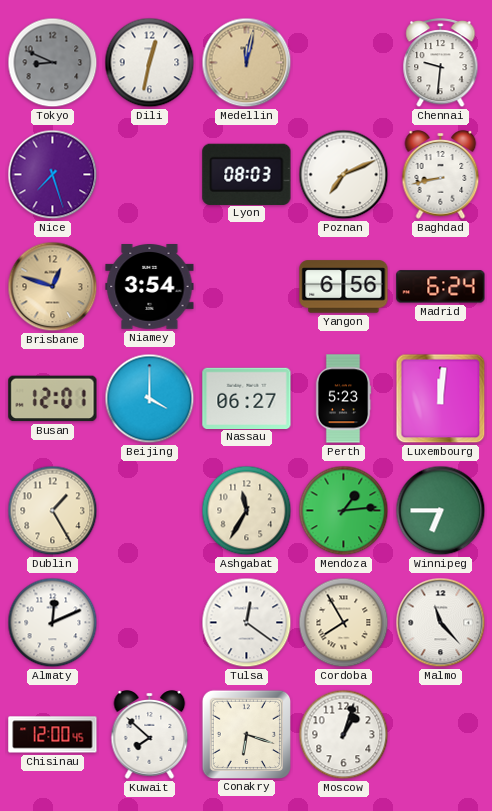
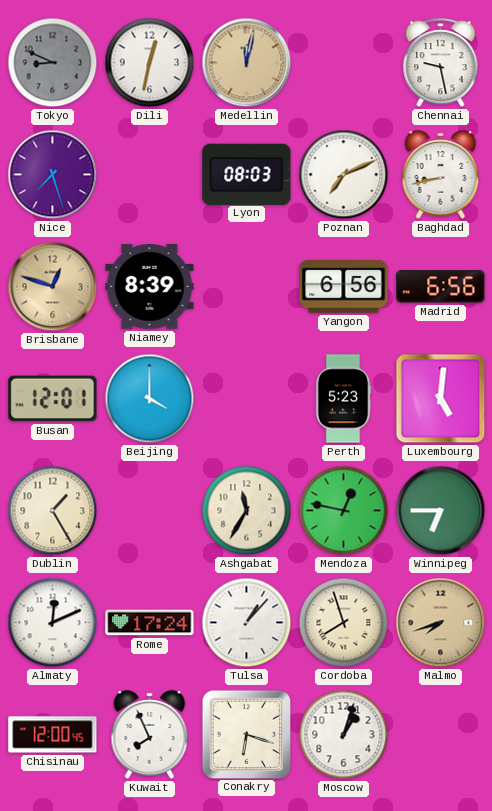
Chennai: 9:31 -> 9:28
Niamey: 3:54 -> 8:39
Madrid: 6:24 -> 6:56
Nassau: 06:27 -> none
Luxembourg: 12:01 -> 5:01
Mendoza: 1:14 -> 12:47
Rome: none -> 17:24
Tulsa: 12:21 -> 1:07
Cordoba: 7:55 -> 7:57
Malmo: 11:23 -> 7:42
Malmo dial: white -> champagne
Kuwait: 7:52 -> 7:56
